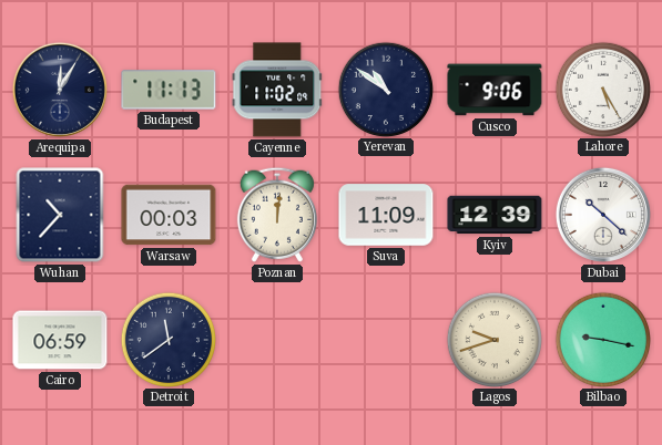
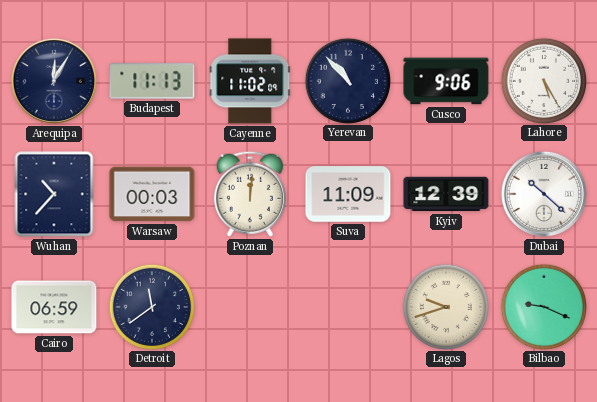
Yerevan: 10:51 -> 10:53
Bilbao: 9:17 -> 9:19
